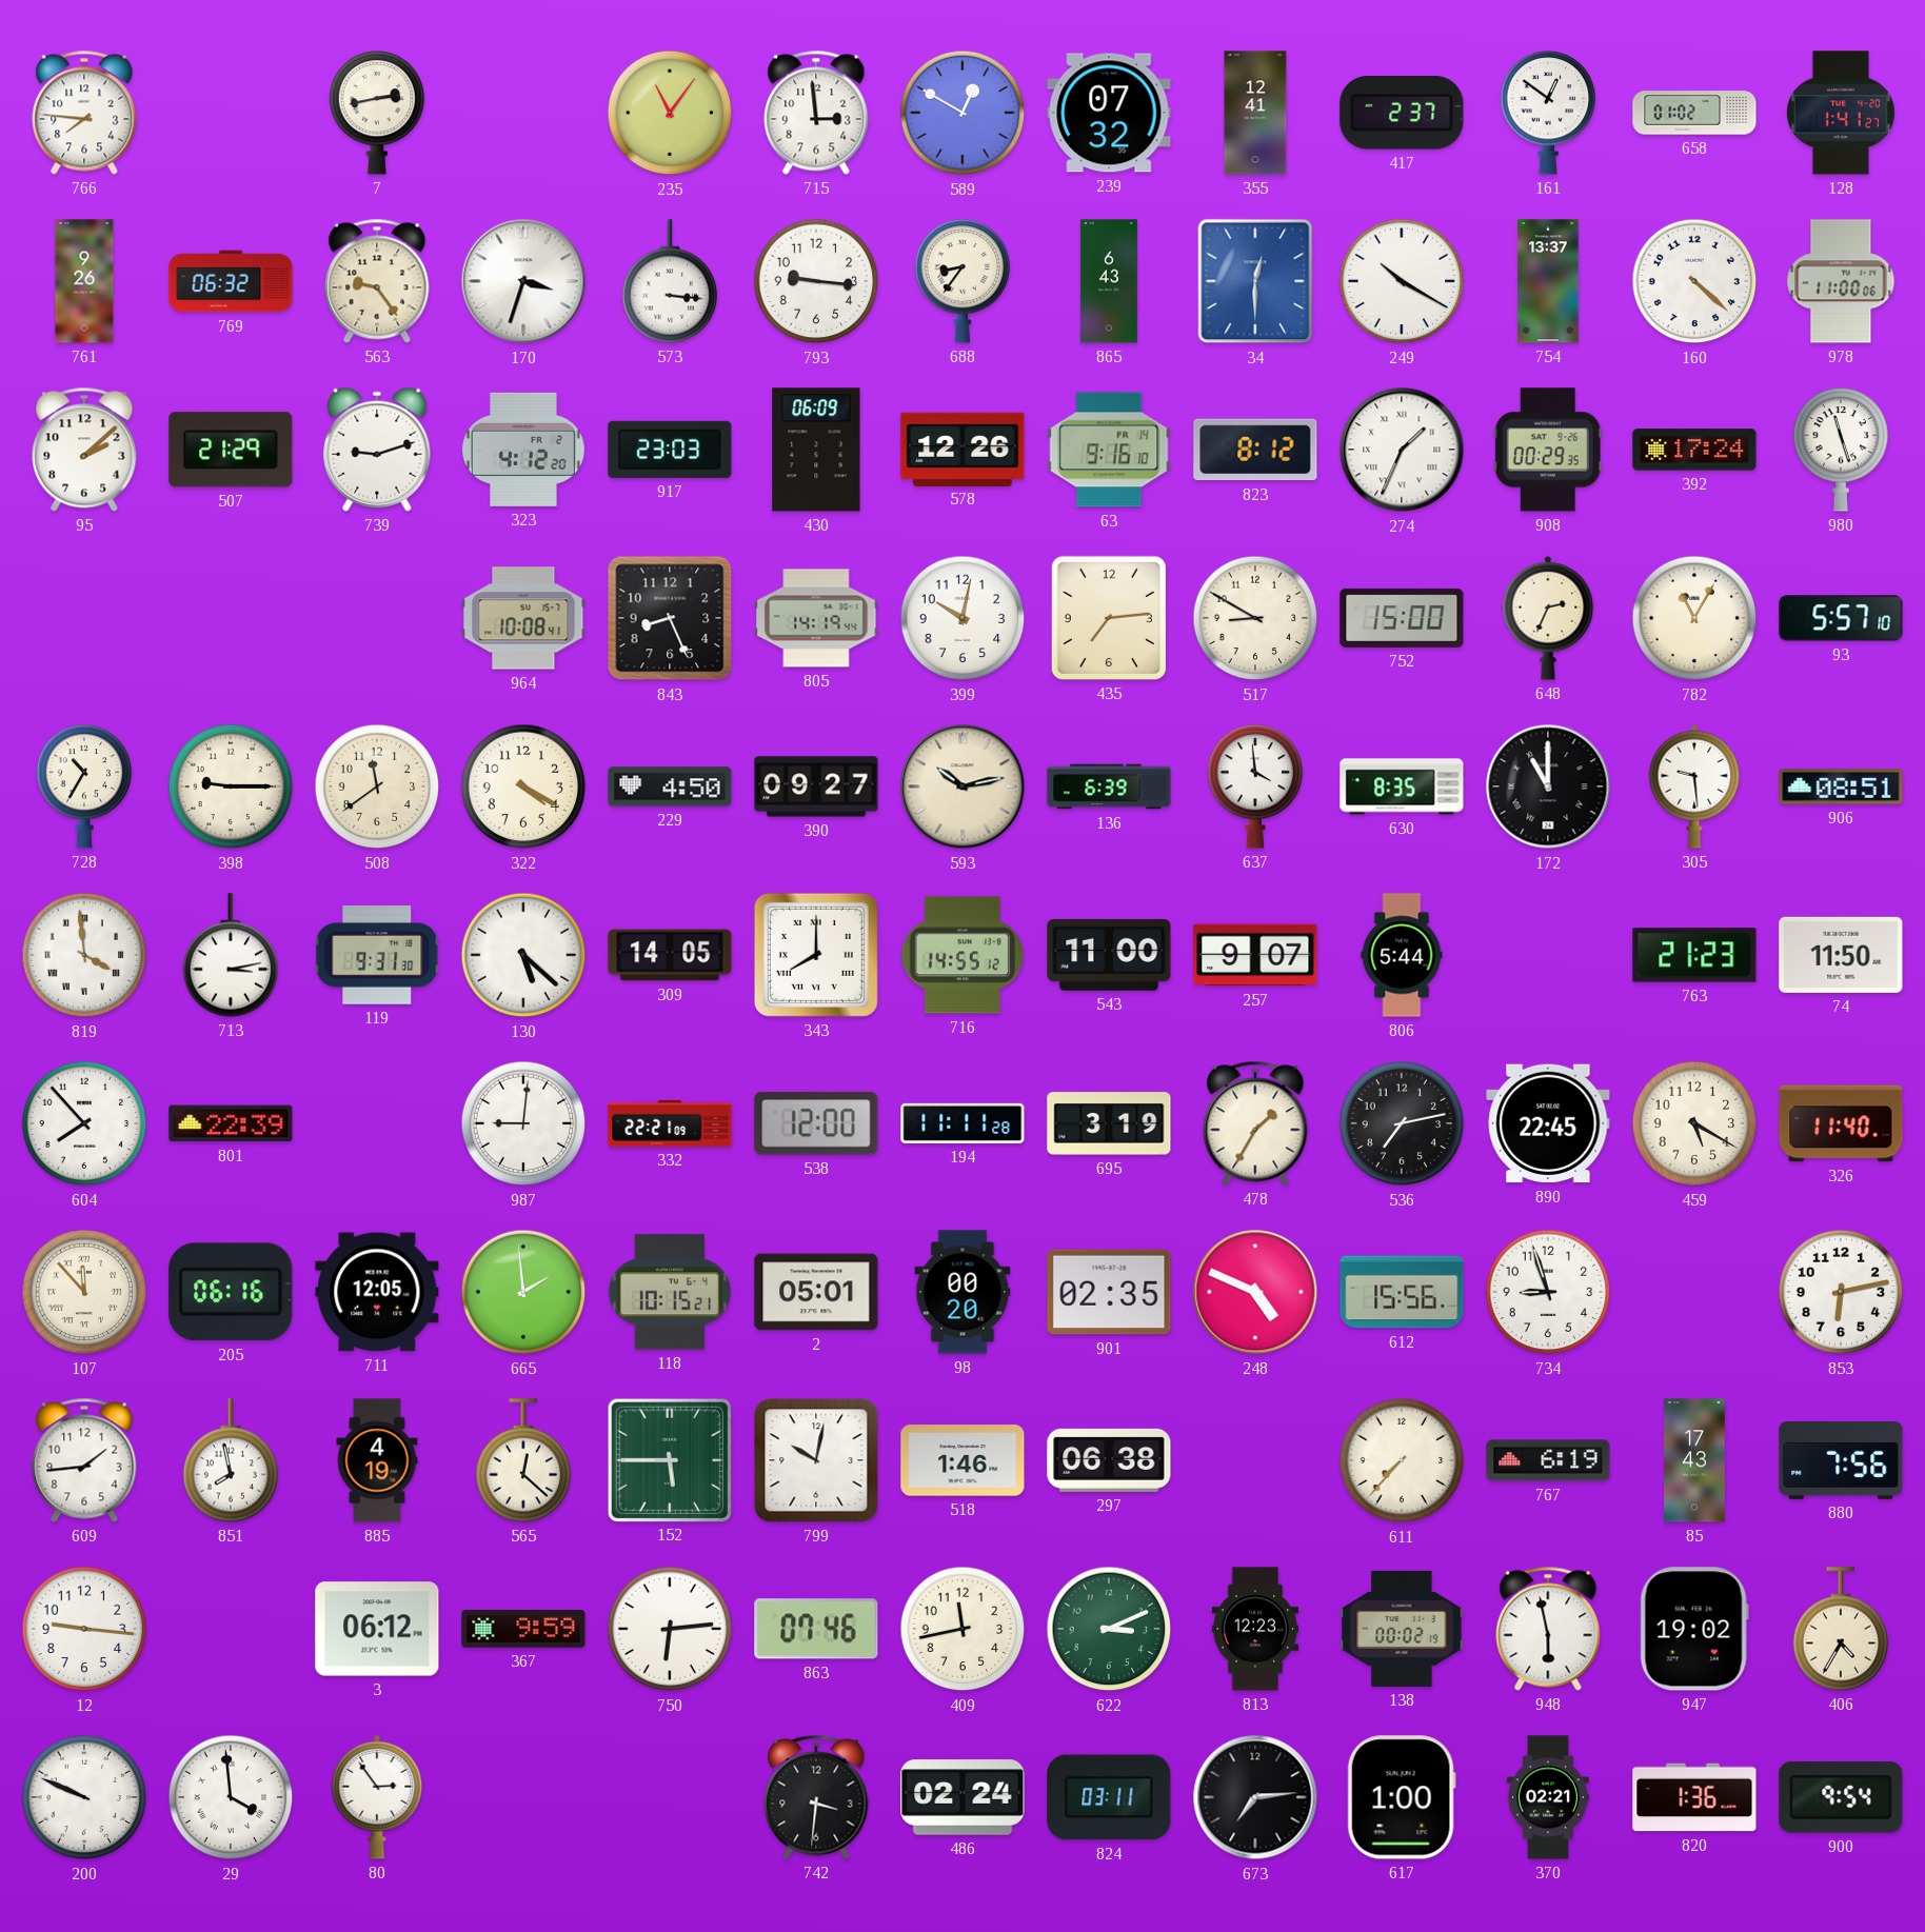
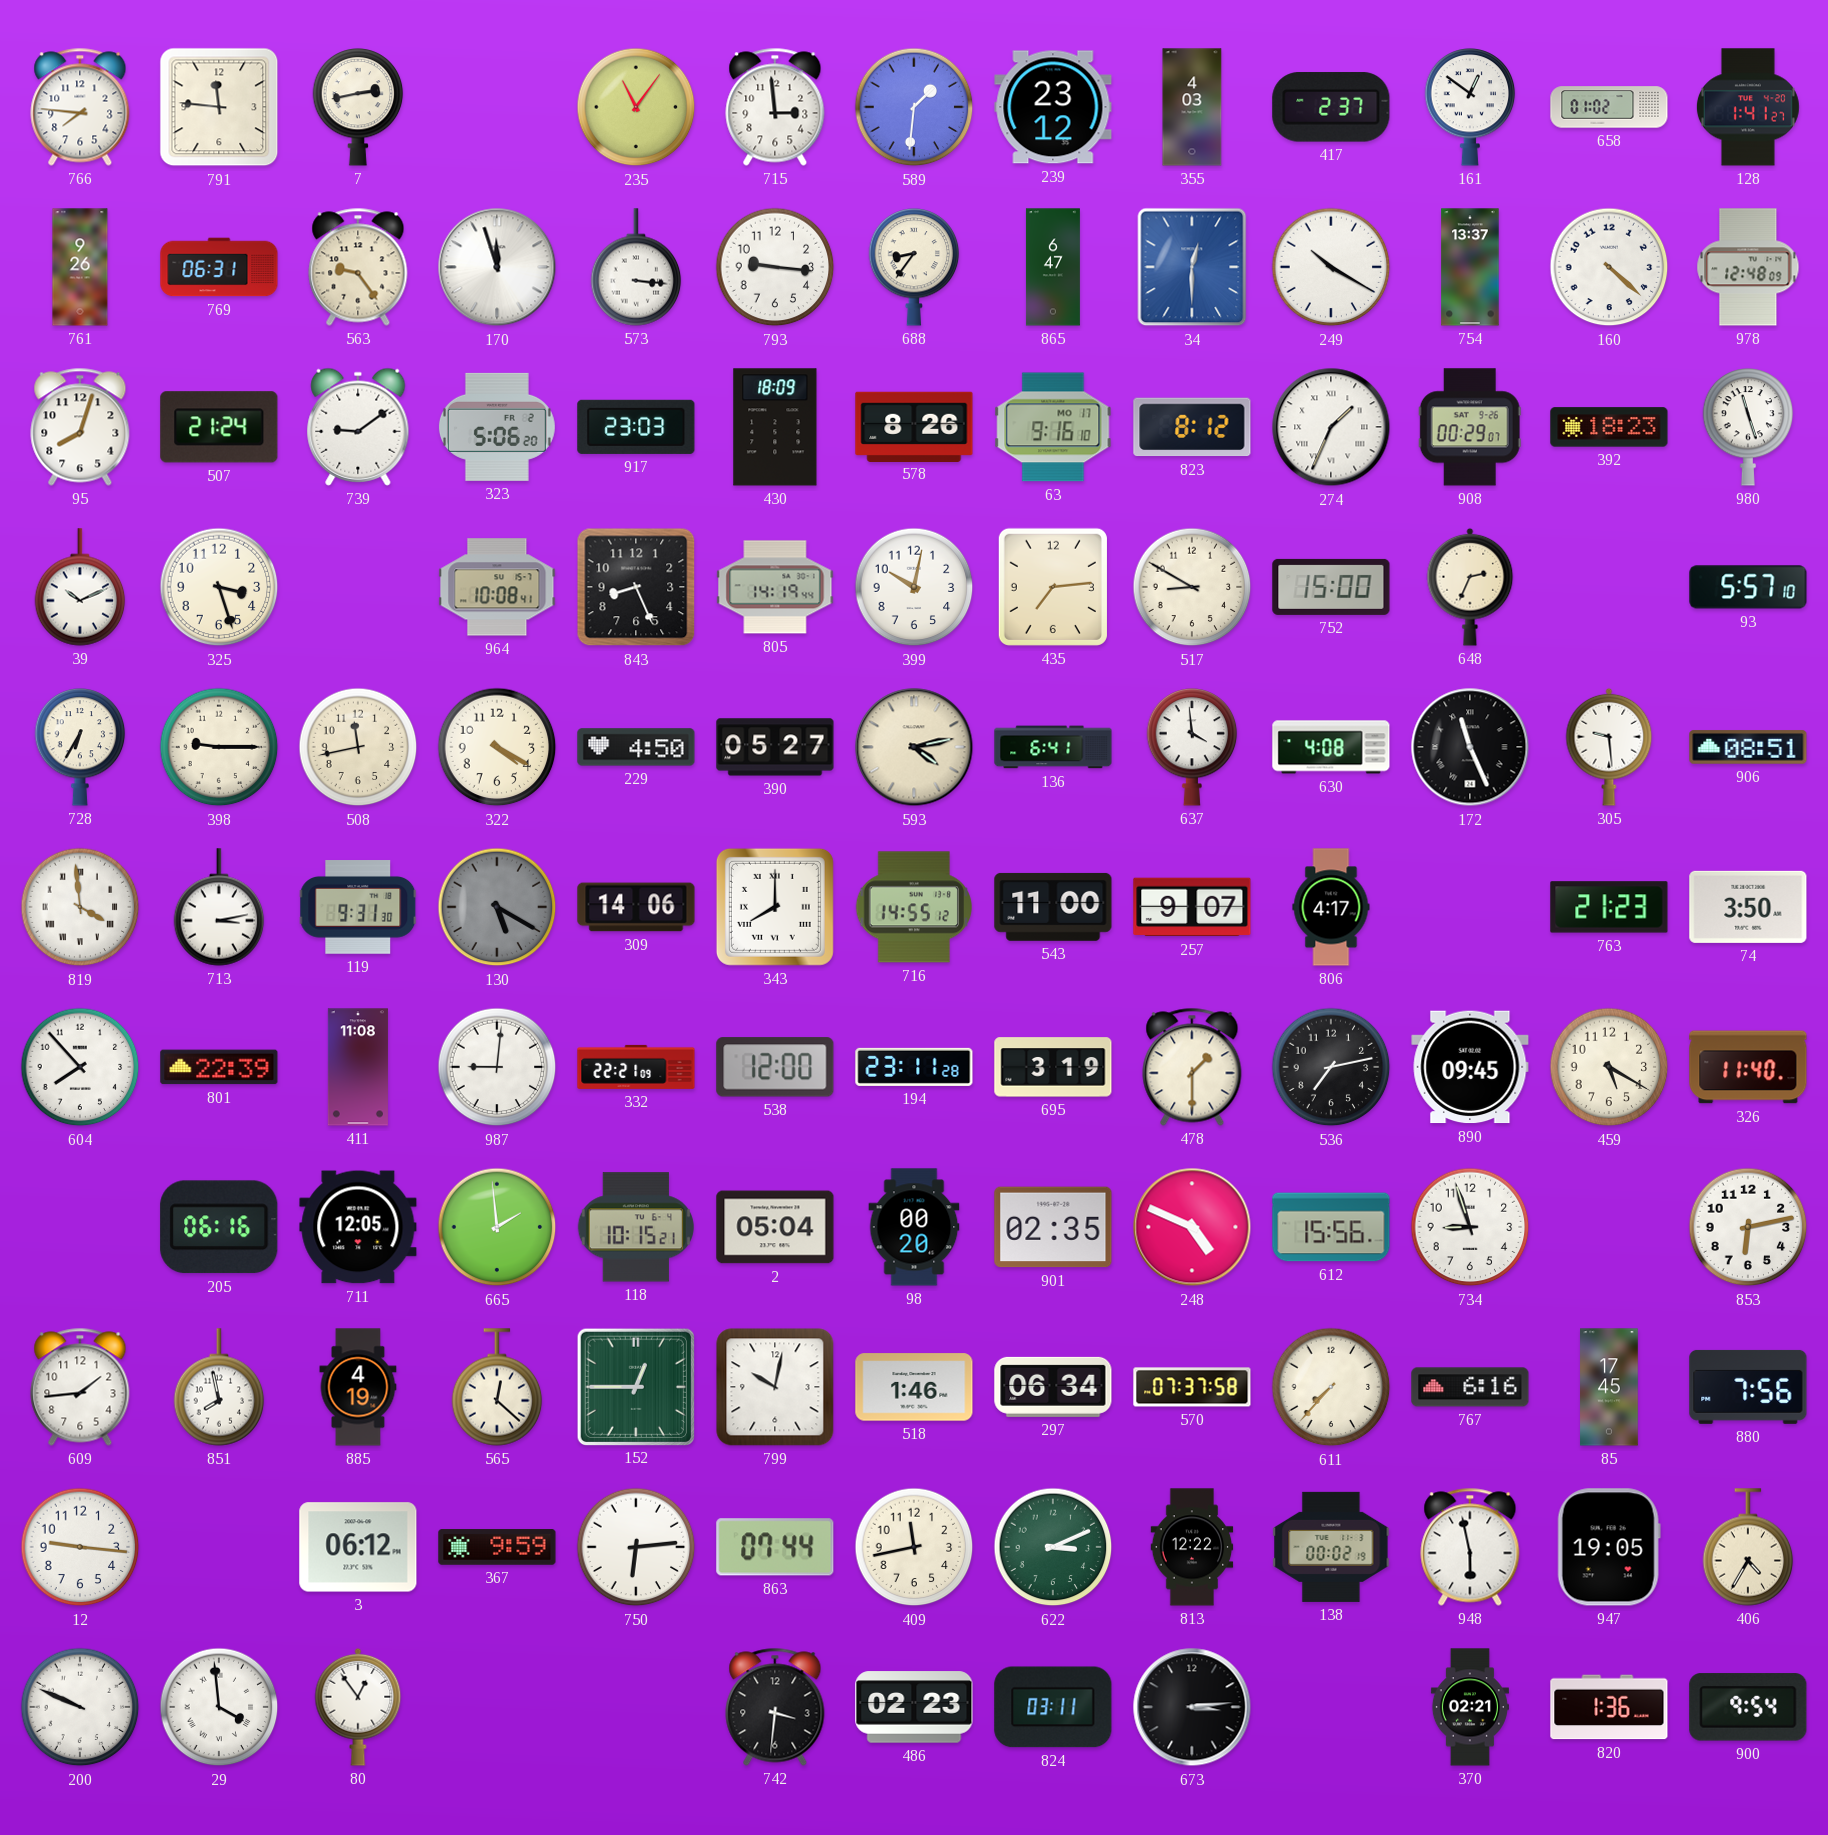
791: none -> 11:46
589: 12:50 -> 1:31
239: 07:32 -> 23:12
355: 12:41 -> 4:03
769: 06:32 -> 06:31
170: 3:33 -> 11:57
865: 6:43 -> 6:47
978: 11:00 -> 12:48
95: 2:08 -> 8:03
507: 21:29 -> 21:24
739: 9:12 -> 9:09
323: 4:12 -> 5:06
430: 06:09 -> 18:09
578: 12:26 -> 8:26
63 date: FR 14 -> MO 17
908: 00:29:35 -> 00:29:07
392: 17:24 -> 18:23
39: none -> 10:11
325: none -> 3:27
782: 11:05 -> none
728: 10:35 -> 6:35
508: 11:39 -> 11:43
390: 09:27 -> 05:27
593: 10:13 -> 4:13
136: 6:39 -> 6:41
630: 8:35 -> 4:08
172: 11:00 -> 11:26
130: 5:22 -> 5:20
130 dial: white -> grey
309: 14:05 -> 14:06
806: 5:44 -> 4:17
74: 11:50 -> 3:50
411: none -> 11:08
194: 11:11 -> 23:11
478: 1:35 -> 1:30
890: 22:45 -> 09:45
107: 11:53 -> none
2: 05:01 -> 05:04
152: 5:45 -> 12:45
297: 06:38 -> 06:34
570: none -> 07:37
767: 6:19 -> 6:16
85: 17:43 -> 17:45
863: 07:46 -> 07:44
813: 12:23 -> 12:22
947: 19:02 -> 19:05
80: 2:54 -> 12:54
486: 02:24 -> 02:23
673: 7:14 -> 3:14
617: 1:00 -> none
